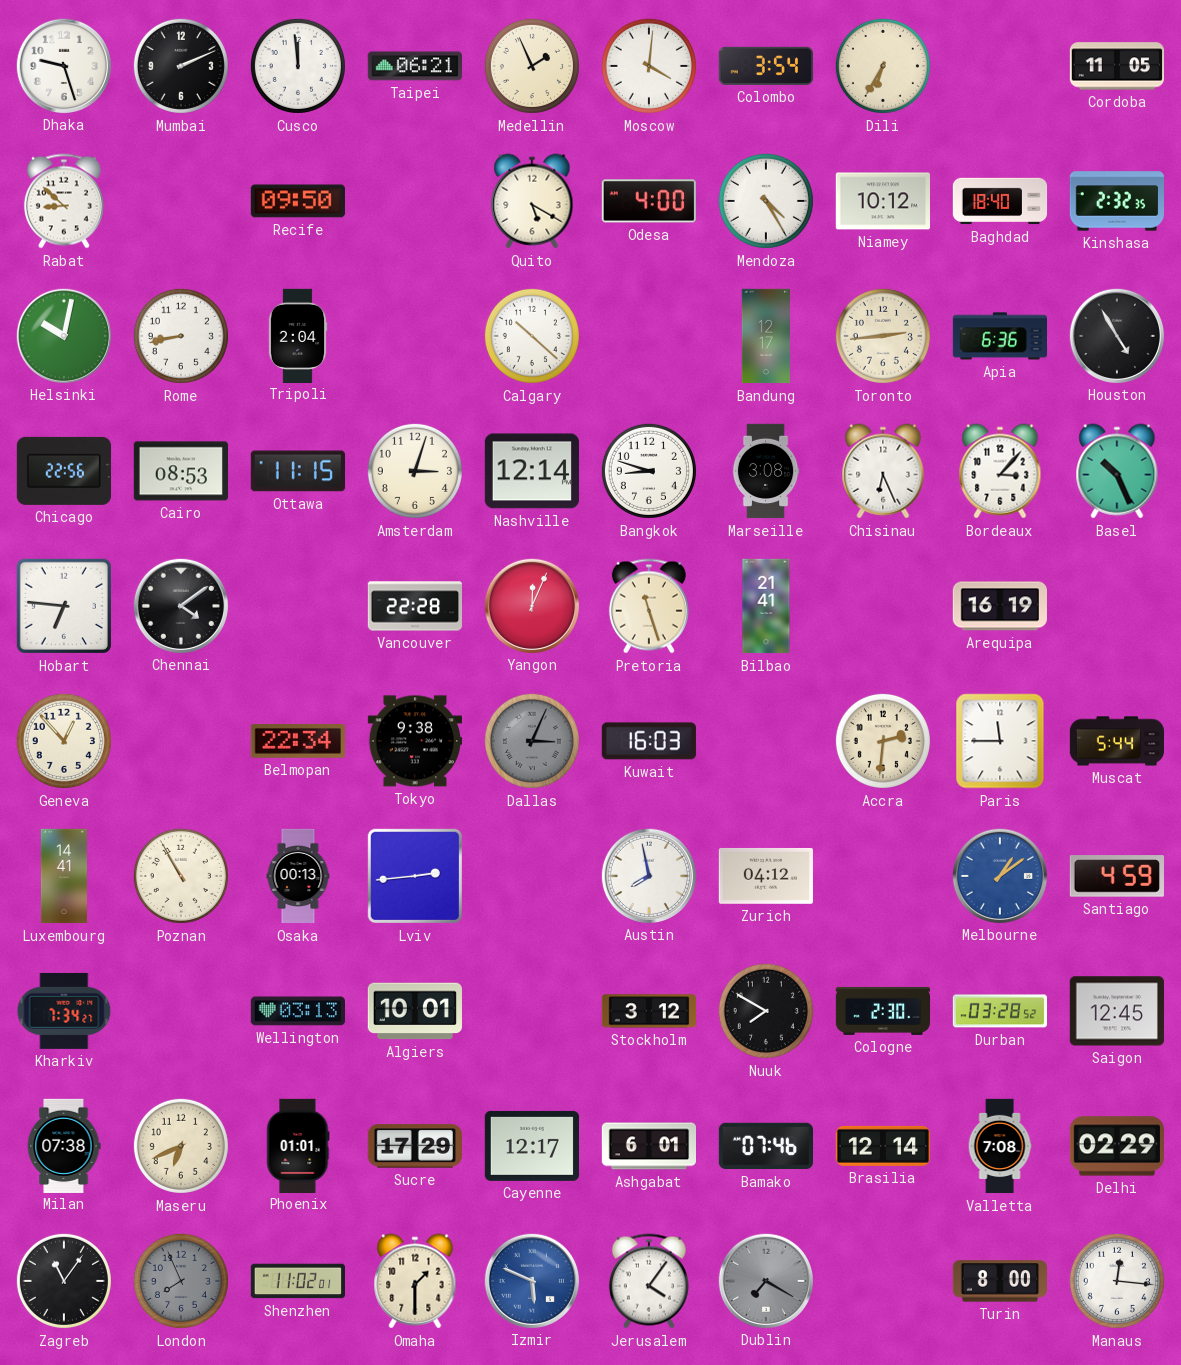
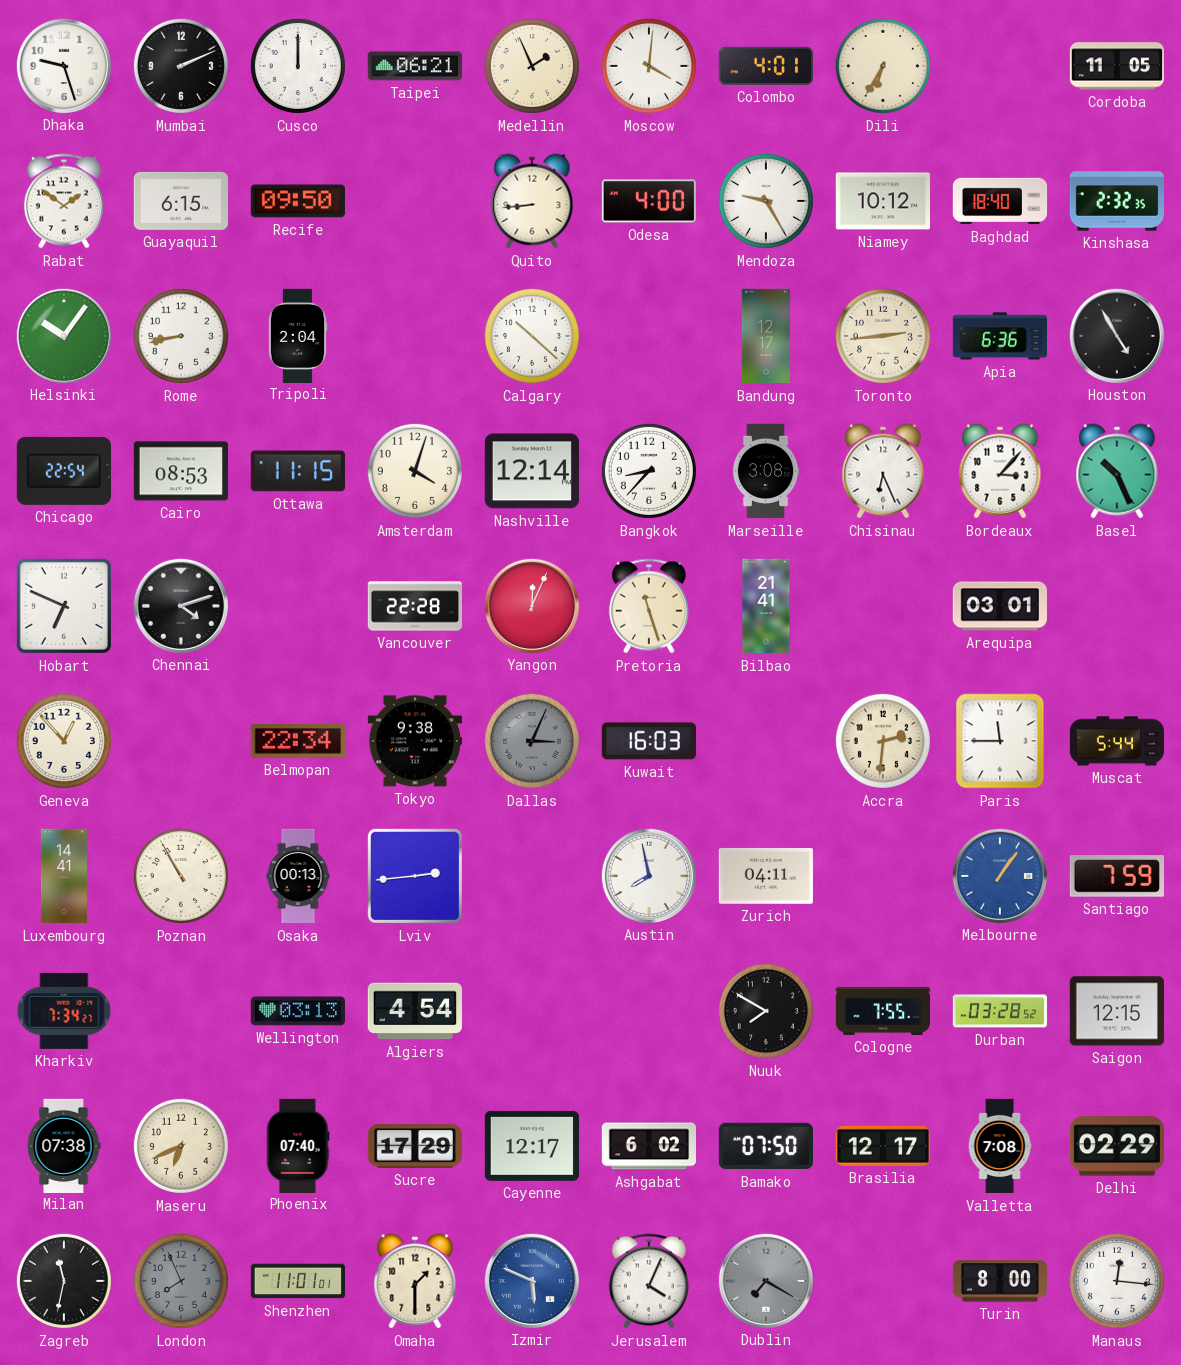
Cusco: 11:59 -> 12:00
Colombo: 3:54 -> 4:01
Rabat: 8:52 -> 1:51
Guayaquil: none -> 6:15
Quito: 5:20 -> 8:44
Mendoza: 4:25 -> 9:25
Helsinki: 10:02 -> 10:06
Chicago: 22:56 -> 22:54
Amsterdam: 3:03 -> 4:03
Bangkok: 8:48 -> 8:37
Hobart: 6:46 -> 6:49
Chennai: 4:09 -> 4:12
Arequipa: 16:19 -> 03:01
Zurich: 04:12 -> 04:11
Melbourne: 1:09 -> 1:06
Santiago: 4:59 -> 7:59
Algiers: 10:01 -> 4:54
Stockholm: 3:12 -> none
Cologne: 2:30 -> 7:55
Saigon: 12:45 -> 12:15
Phoenix: 01:01 -> 07:40
Ashgabat: 6:01 -> 6:02
Bamako: 07:46 -> 07:50
Brasilia: 12:14 -> 12:17
Zagreb: 11:06 -> 11:32
Shenzhen: 11:02 -> 11:01
Jerusalem: 4:06 -> 4:04
